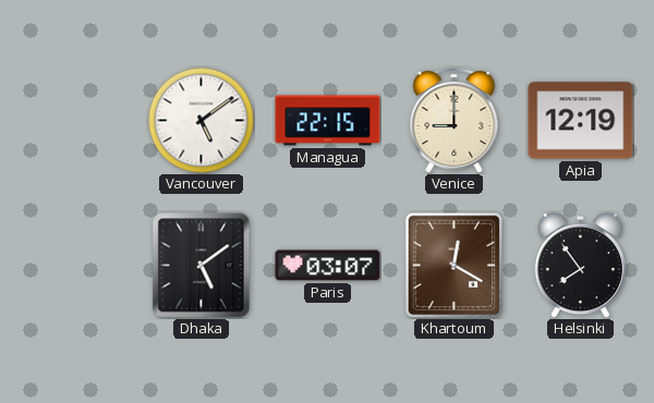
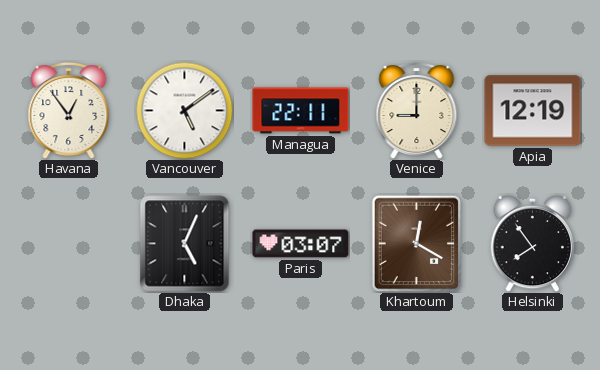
Havana: none -> 12:54
Managua: 22:15 -> 22:11
Dhaka: 5:09 -> 5:04
